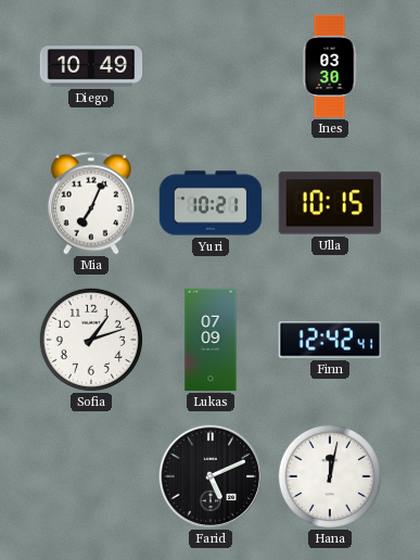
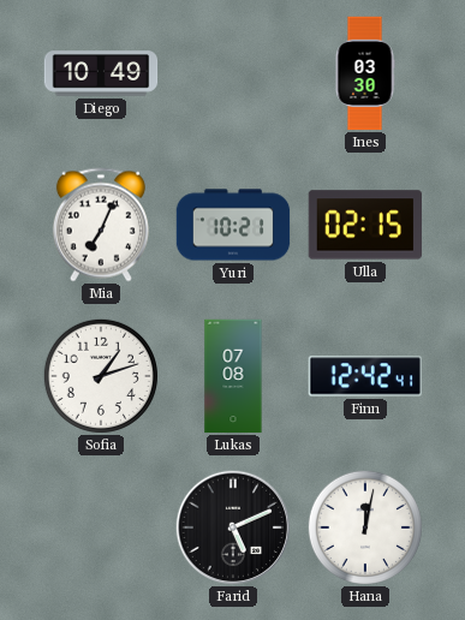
Ulla: 10:15 -> 02:15
Lukas: 07:09 -> 07:08
